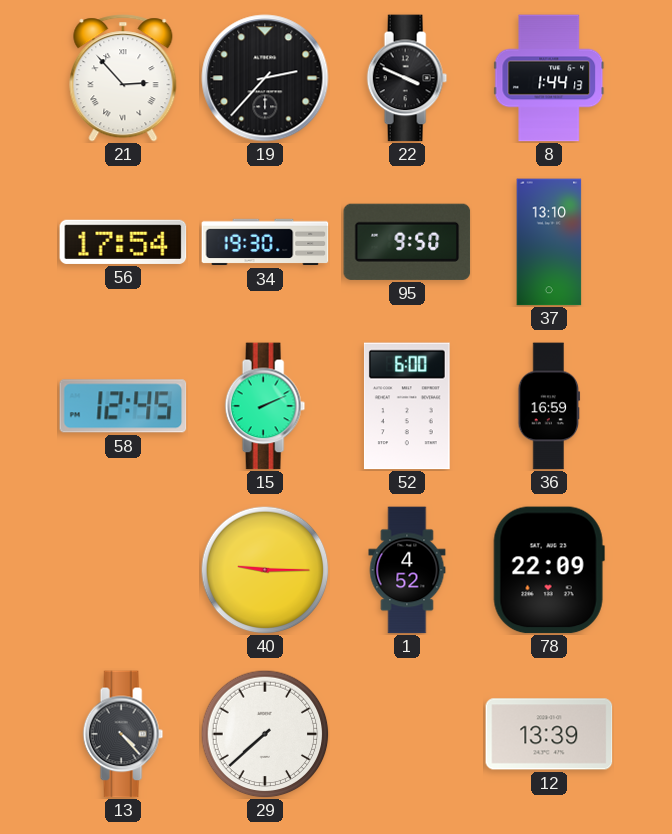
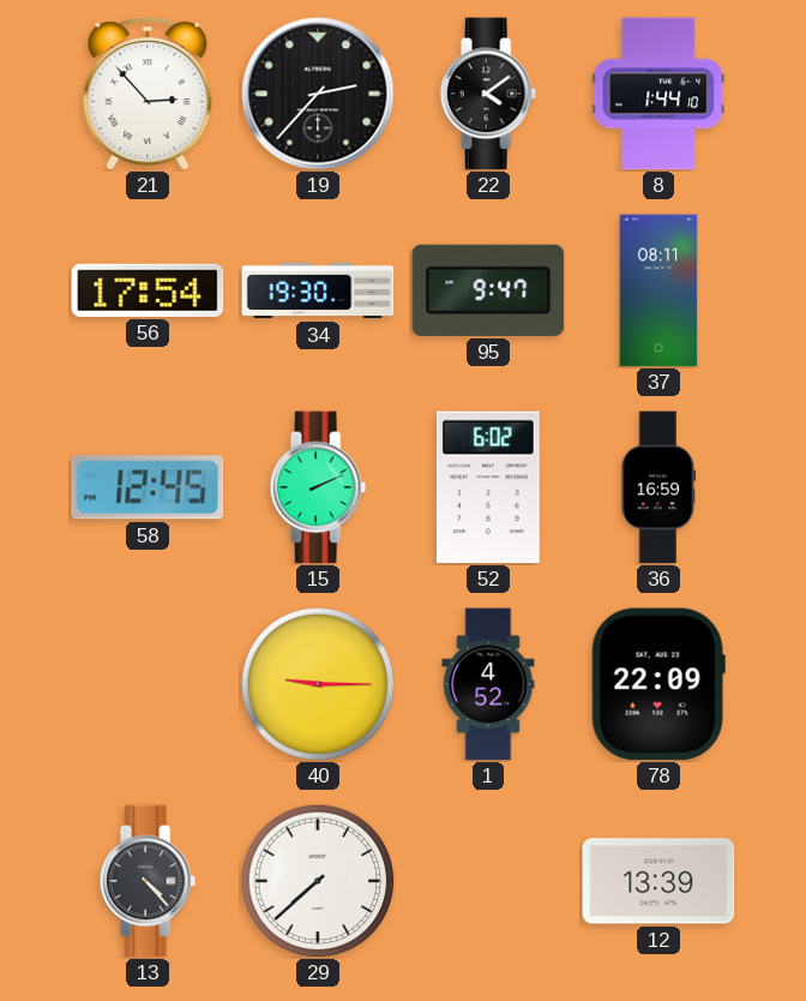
22: 3:49 -> 4:09
8: 1:44:13 -> 1:44:10
95: 9:50 -> 9:47
37: 13:10 -> 08:11
52: 6:00 -> 6:02
